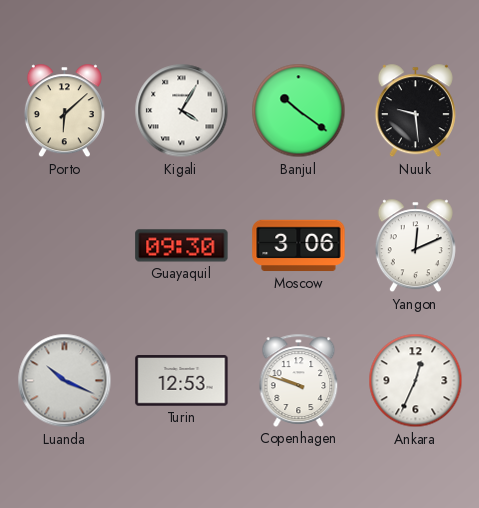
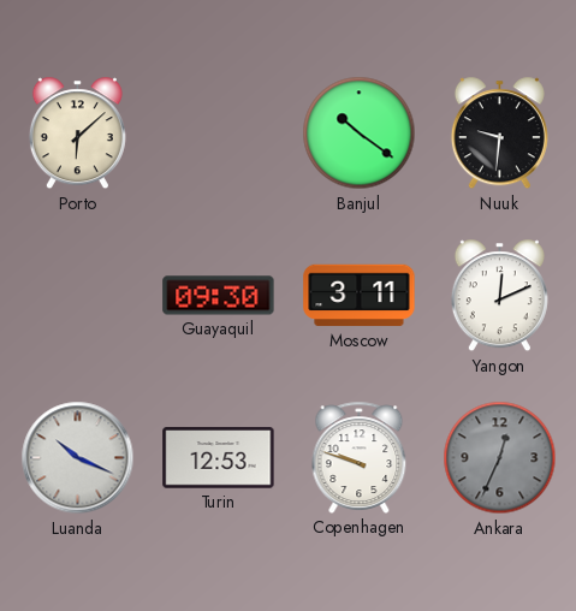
Kigali: 4:05 -> none
Nuuk: 9:29 -> 9:31
Moscow: 3:06 -> 3:11
Ankara dial: white -> grey
